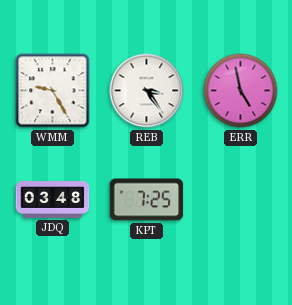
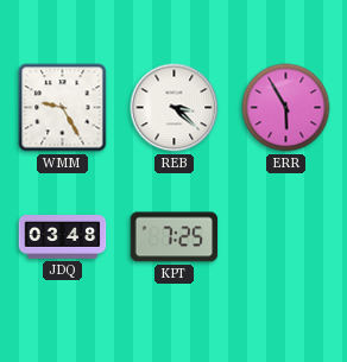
REB: 3:24 -> 3:22
ERR: 4:58 -> 5:55
